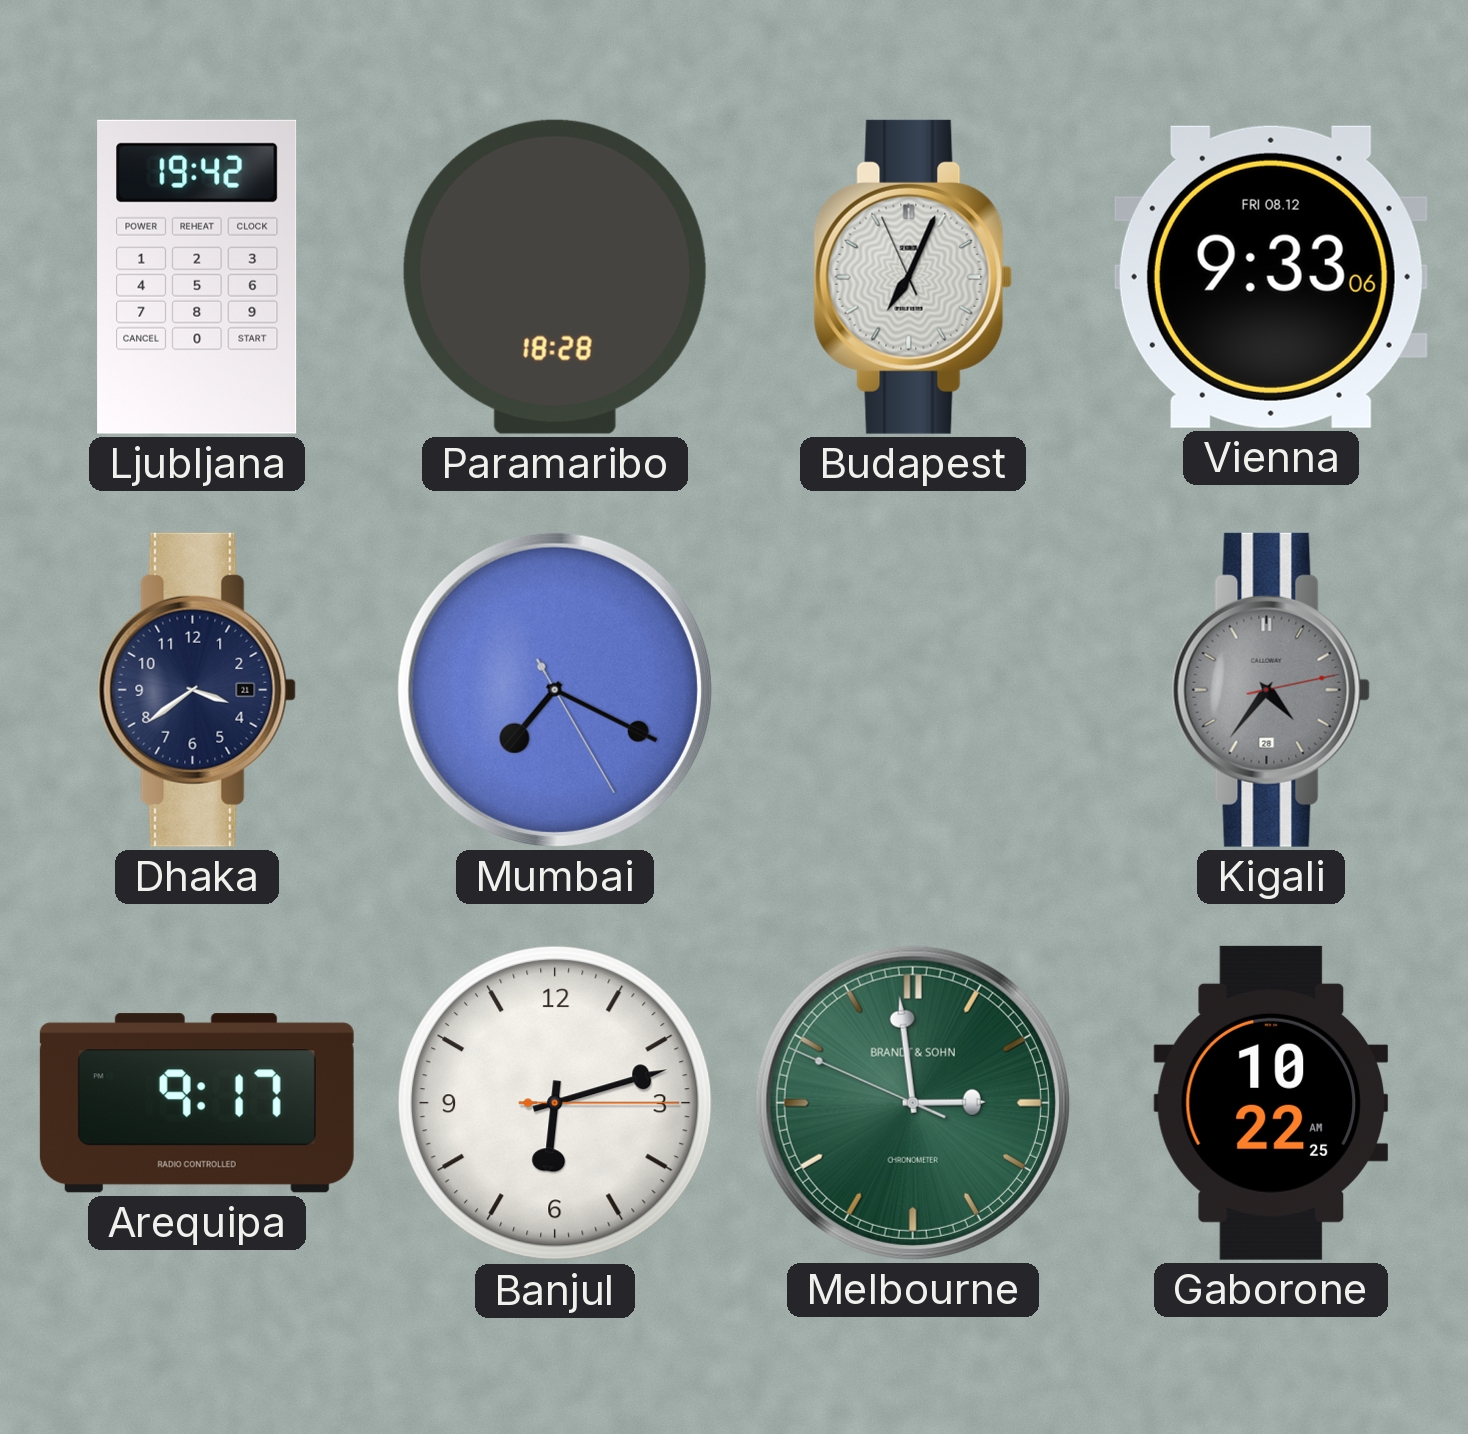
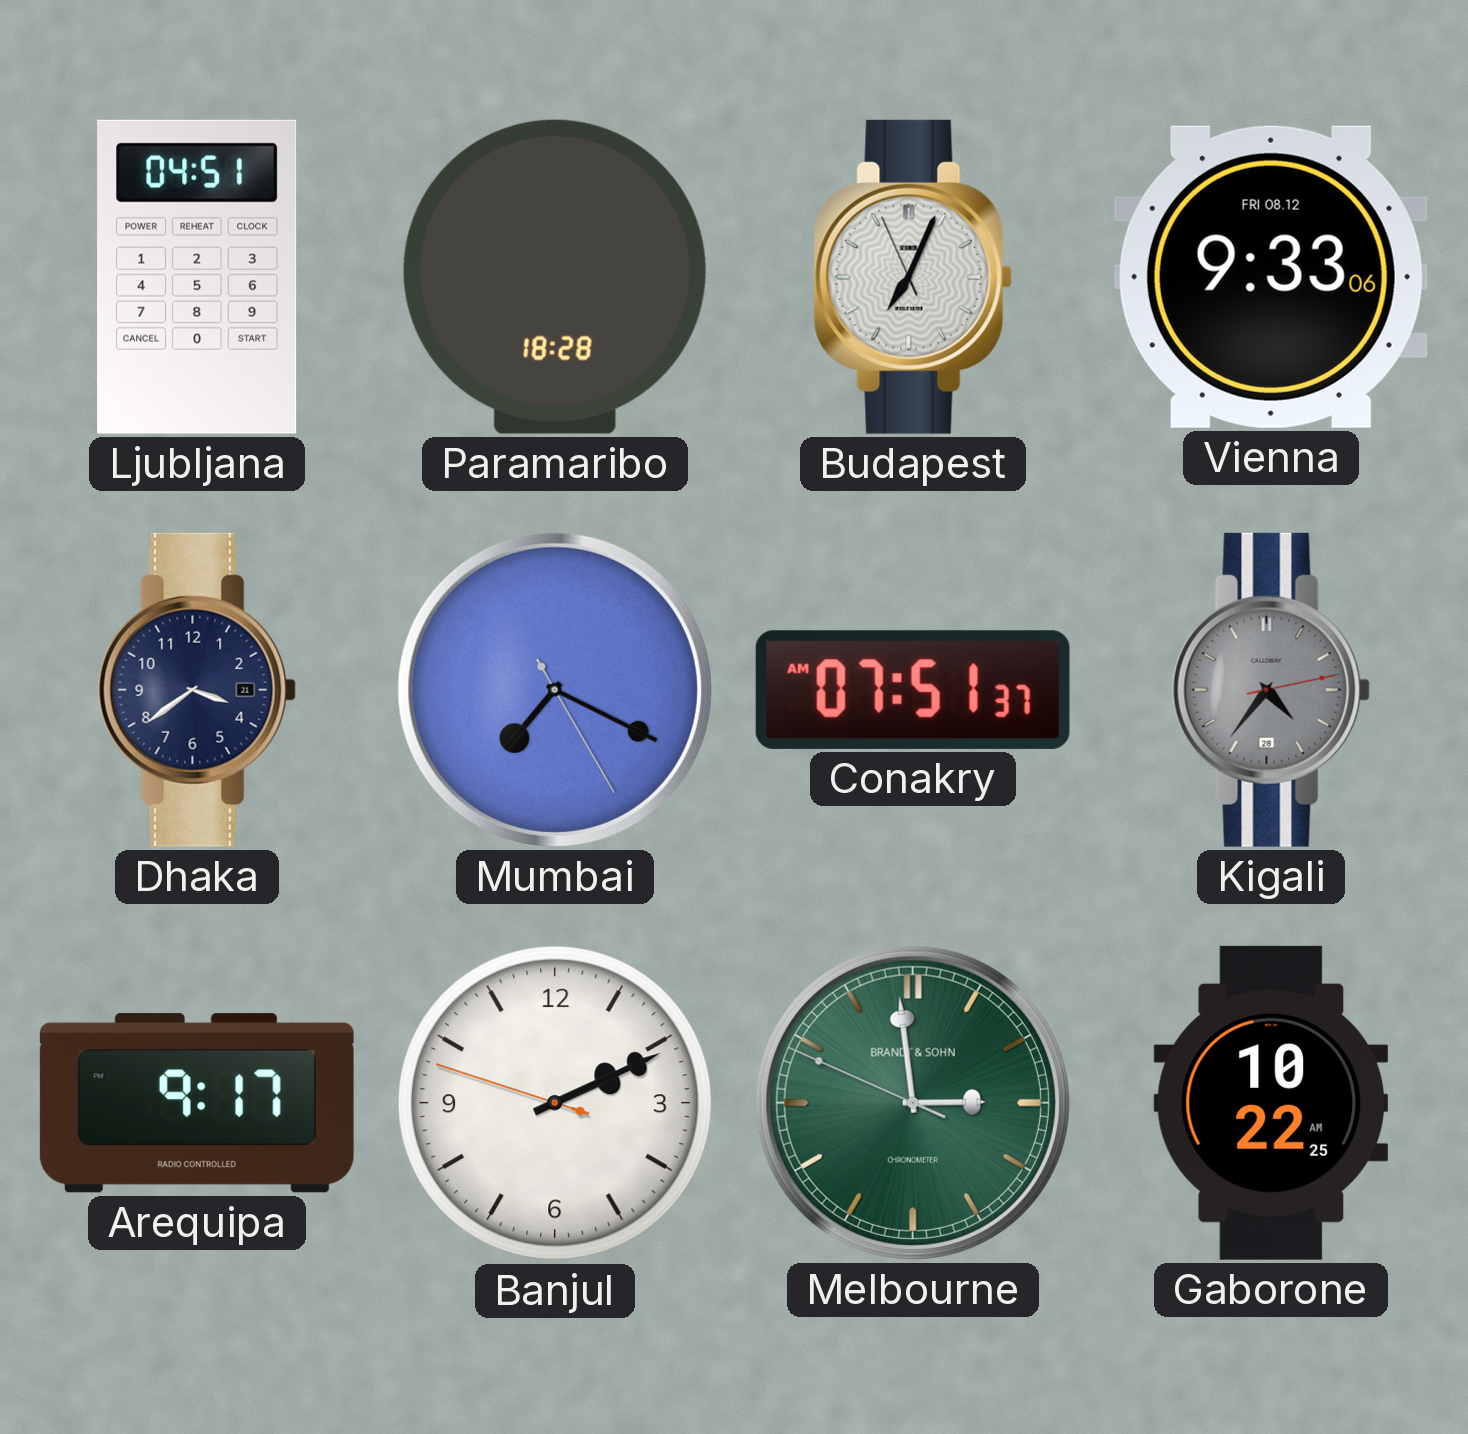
Ljubljana: 19:42 -> 04:51
Conakry: none -> 07:51
Banjul: 6:12 -> 2:10
